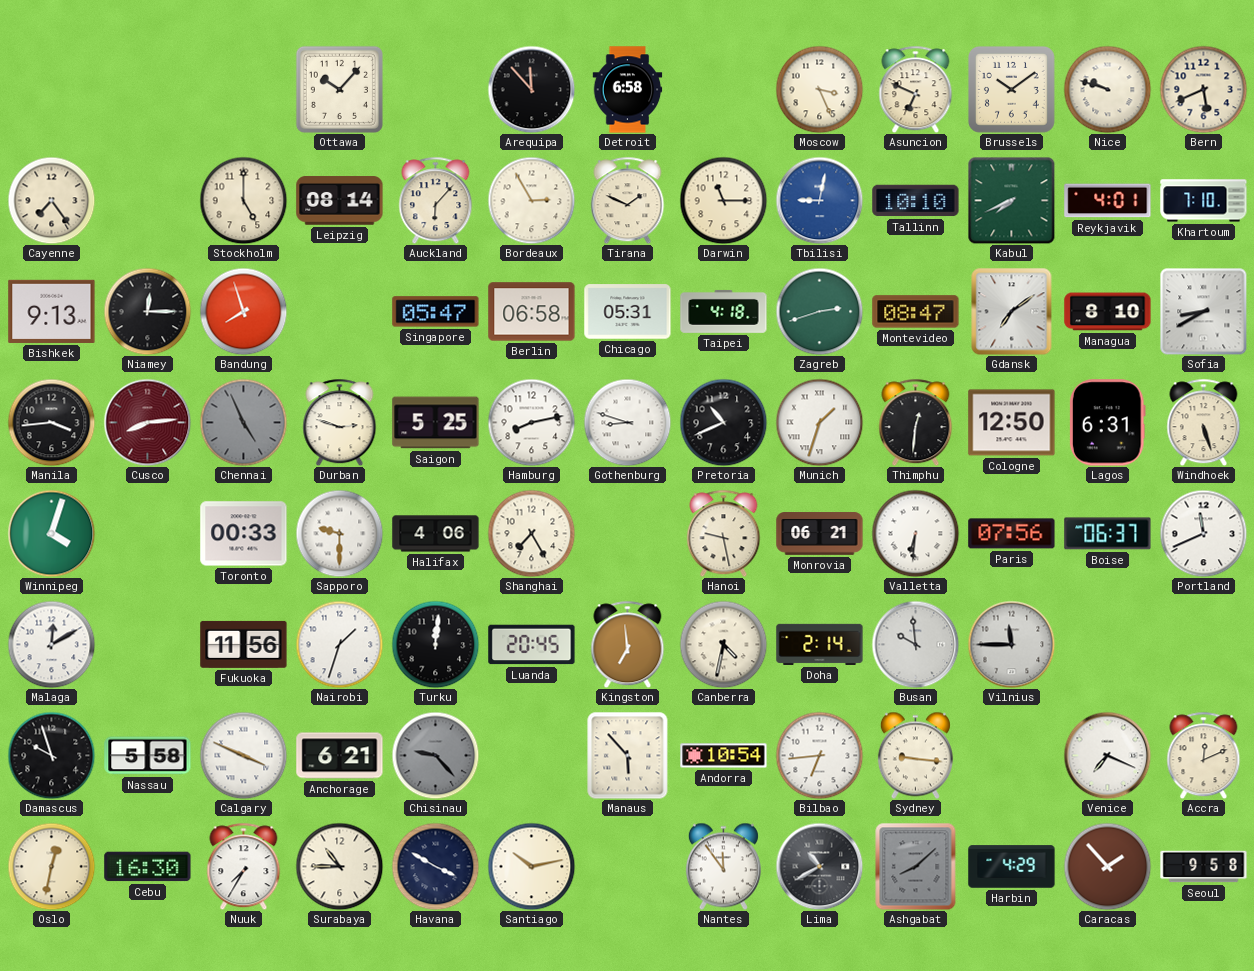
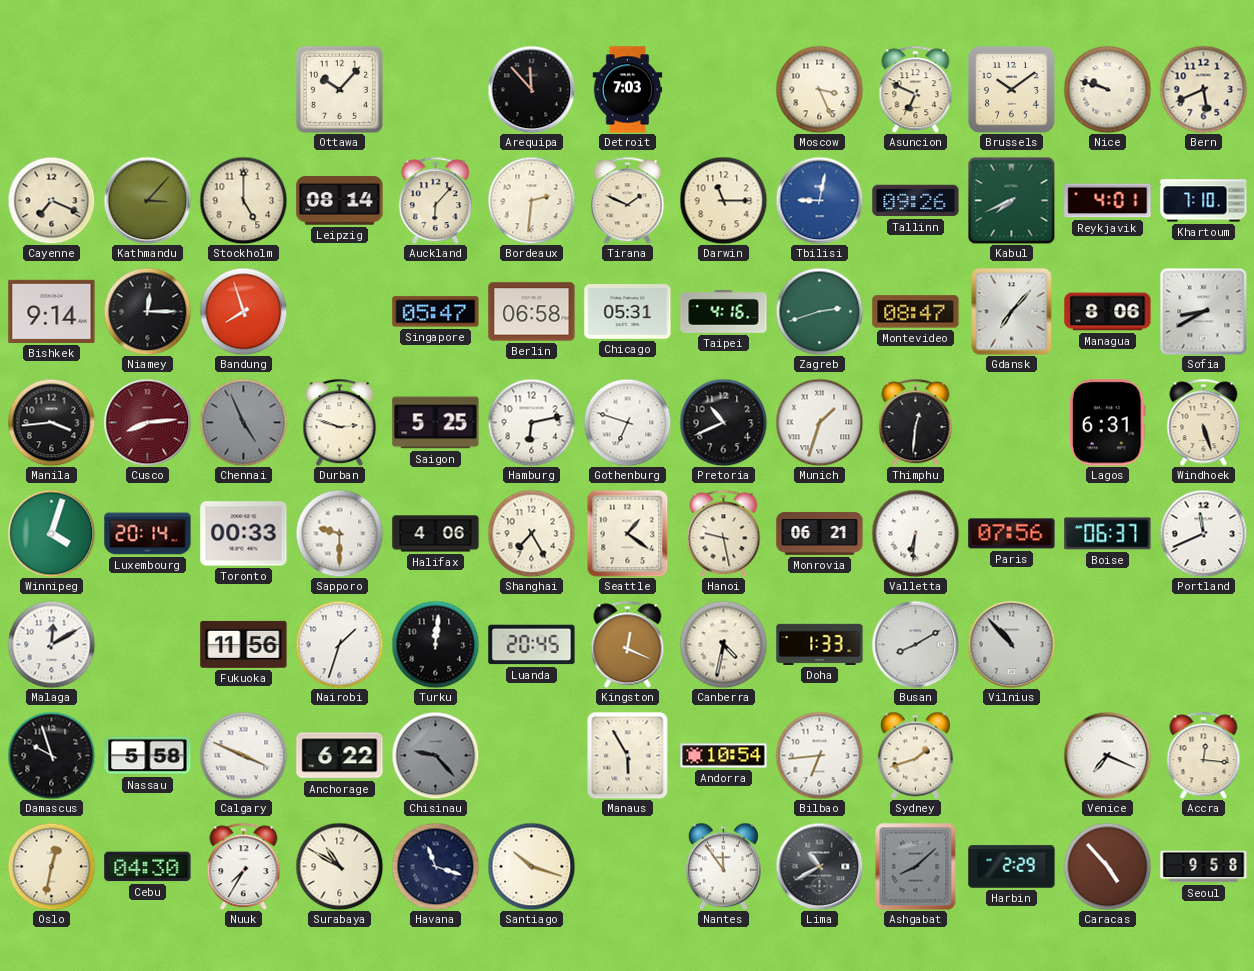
Detroit: 6:58 -> 7:03
Cayenne: 7:24 -> 7:19
Kathmandu: none -> 3:07
Bordeaux: 2:55 -> 2:31
Tallinn: 10:10 -> 09:26
Bishkek: 9:13 -> 9:14
Taipei: 4:18 -> 4:16
Gdansk: 7:09 -> 7:07
Managua: 8:10 -> 8:06
Hamburg: 8:13 -> 6:13
Gothenburg: 8:48 -> 6:48
Cologne: 12:50 -> none
Luxembourg: none -> 20:14
Seattle: none -> 1:21
Kingston: 6:59 -> 12:19
Doha: 2:14 -> 1:33
Busan: 9:59 -> 8:10
Vilnius: 11:45 -> 10:53
Anchorage: 6:21 -> 6:22
Manaus: 5:53 -> 5:55
Sydney: 9:16 -> 1:42
Accra: 12:11 -> 12:16
Cebu: 16:30 -> 04:30
Surabaya: 10:45 -> 10:50
Havana: 3:50 -> 11:18
Santiago: 10:13 -> 10:18
Harbin: 4:29 -> 2:29
Caracas: 1:53 -> 4:53
